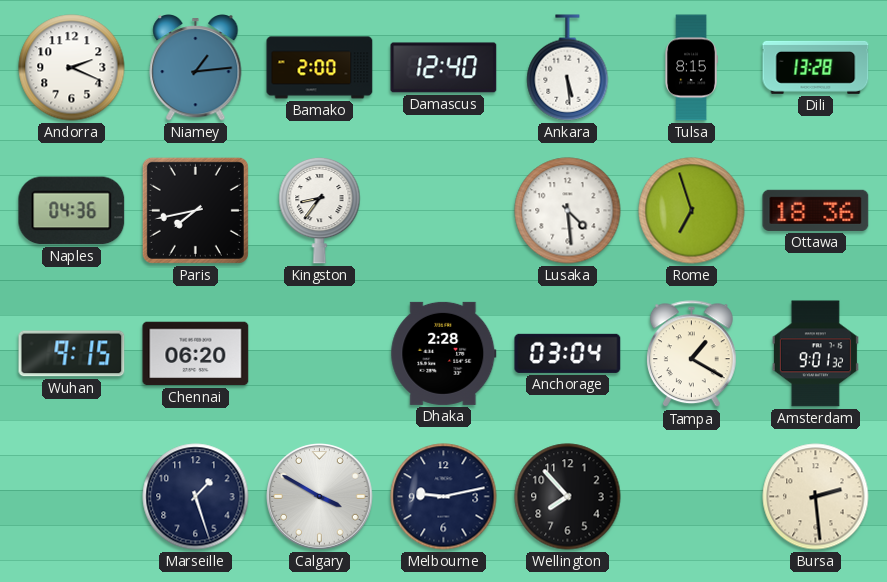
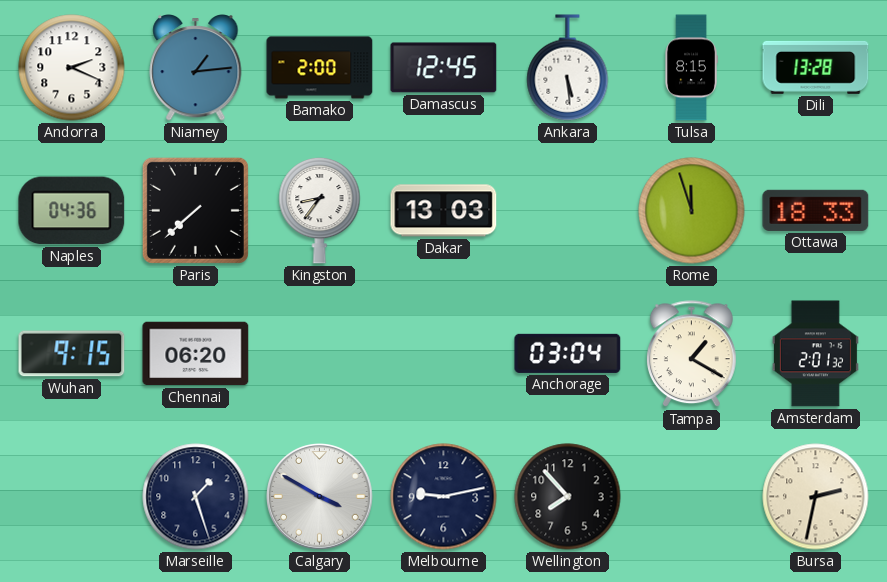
Damascus: 12:40 -> 12:45
Paris: 7:43 -> 7:38
Dakar: none -> 13:03
Lusaka: 4:29 -> none
Rome: 6:57 -> 11:57
Ottawa: 18:36 -> 18:33
Dhaka: 2:28 -> none
Amsterdam: 9:01 -> 2:01
Bursa: 2:29 -> 2:32
